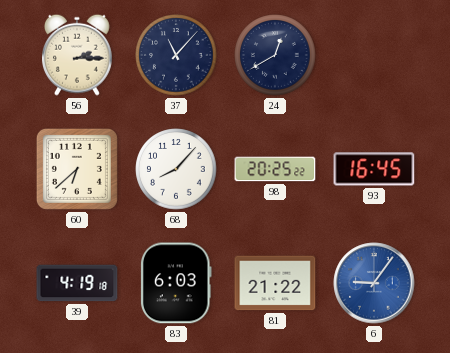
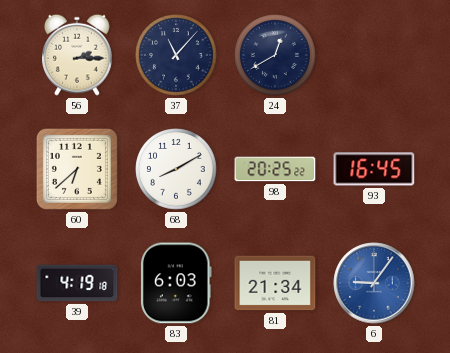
68: 8:07 -> 8:10
81: 21:22 -> 21:34
